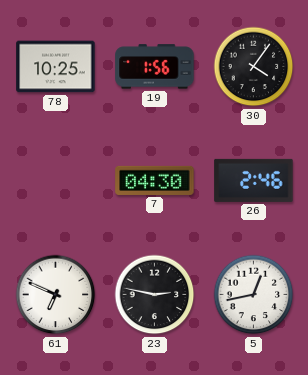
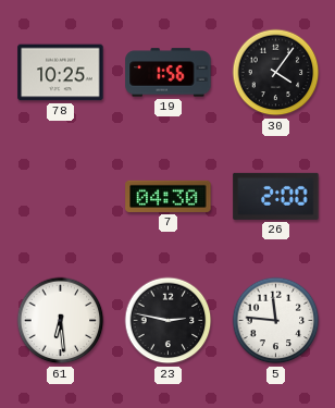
26: 2:46 -> 2:00
61: 6:49 -> 6:29
5: 12:43 -> 11:46
